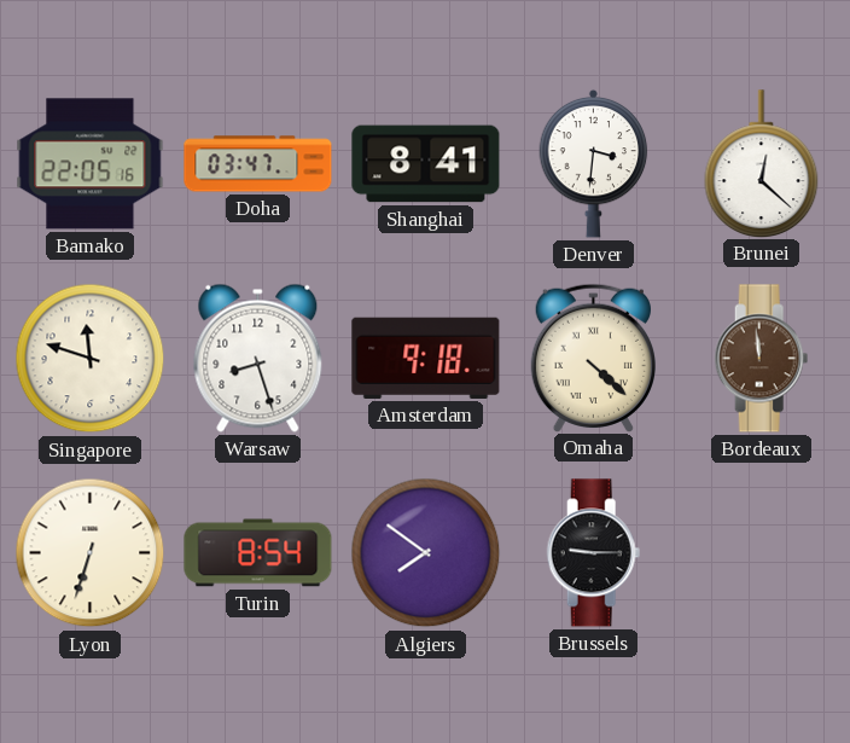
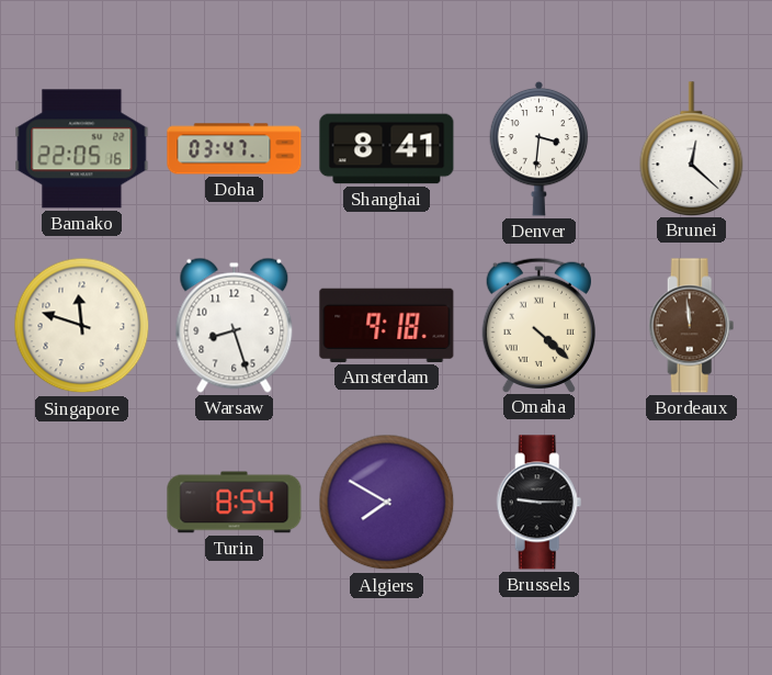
Lyon: 6:33 -> none
Algiers: 7:51 -> 7:50
